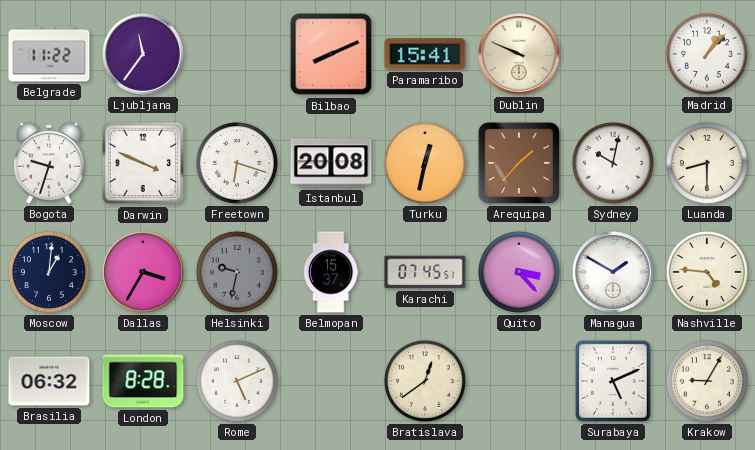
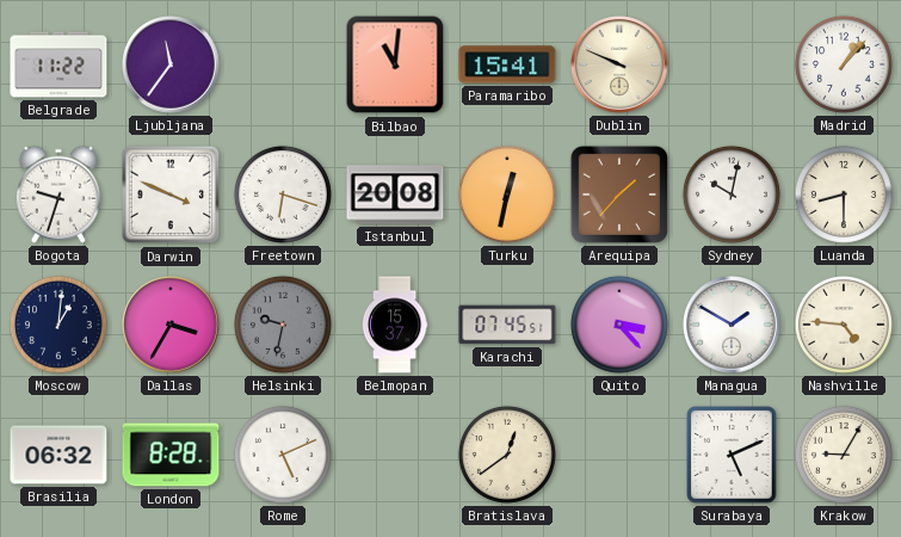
Bilbao: 8:11 -> 11:01
